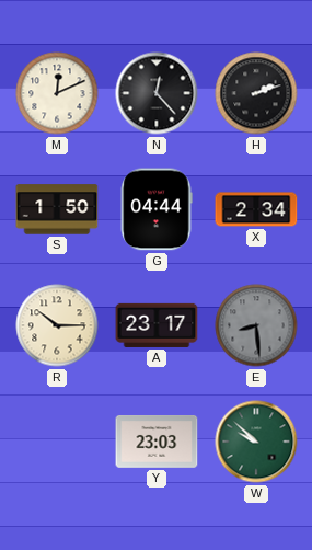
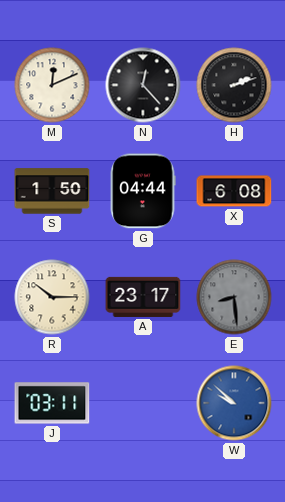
X: 2:34 -> 6:08
J: none -> 03:11
Y: 23:03 -> none
W dial: green -> blue
